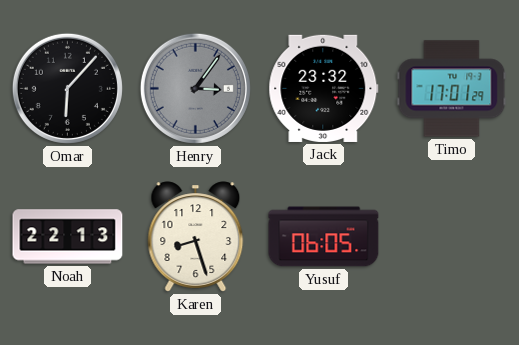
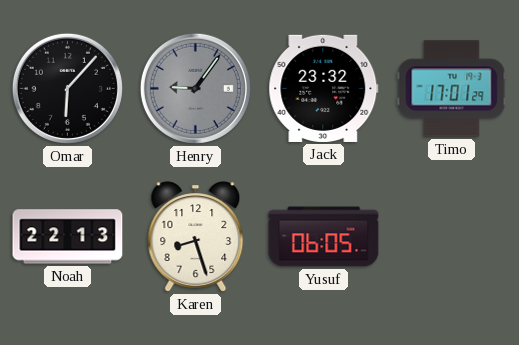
Henry: 3:06 -> 9:06
